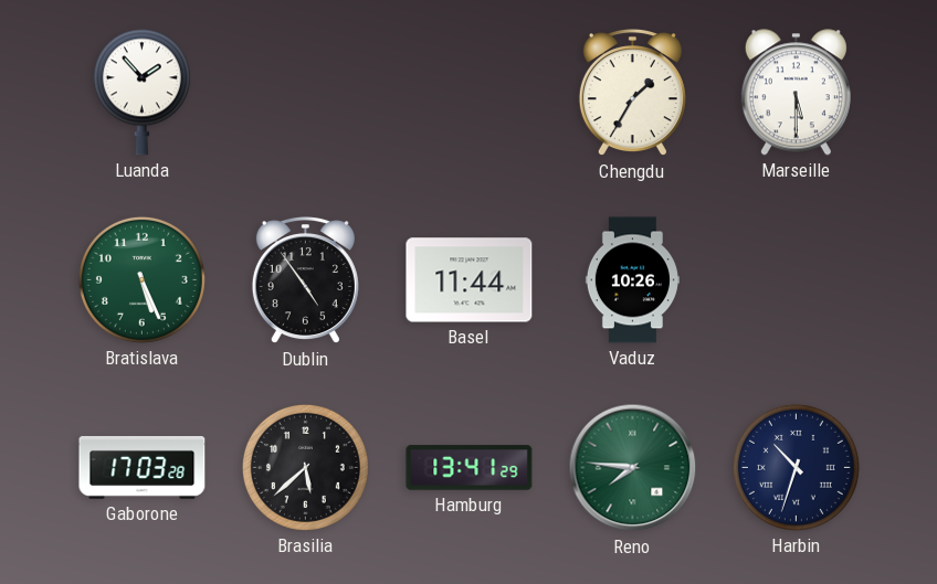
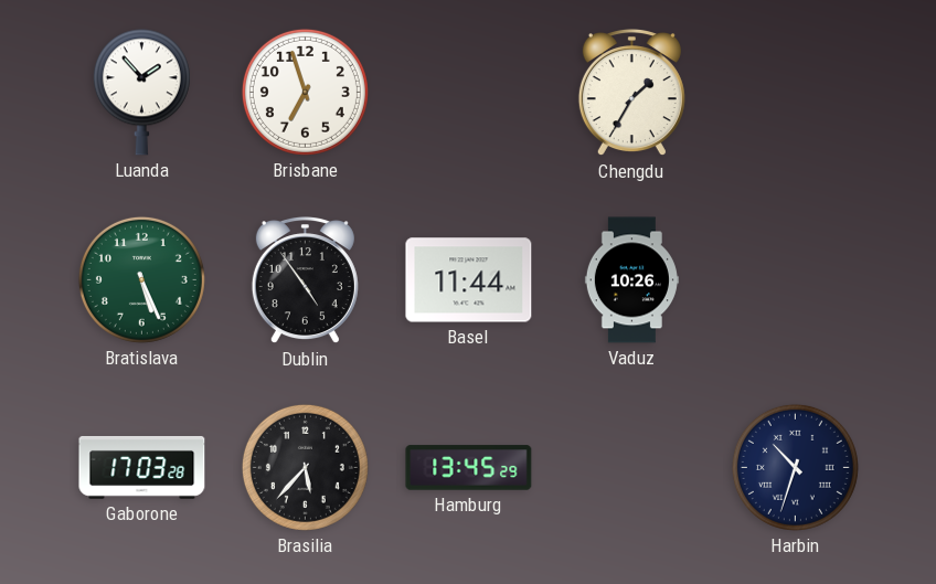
Brisbane: none -> 6:57
Marseille: 5:30 -> none
Brasilia: 5:38 -> 5:37
Hamburg: 13:41 -> 13:45
Reno: 7:46 -> none
